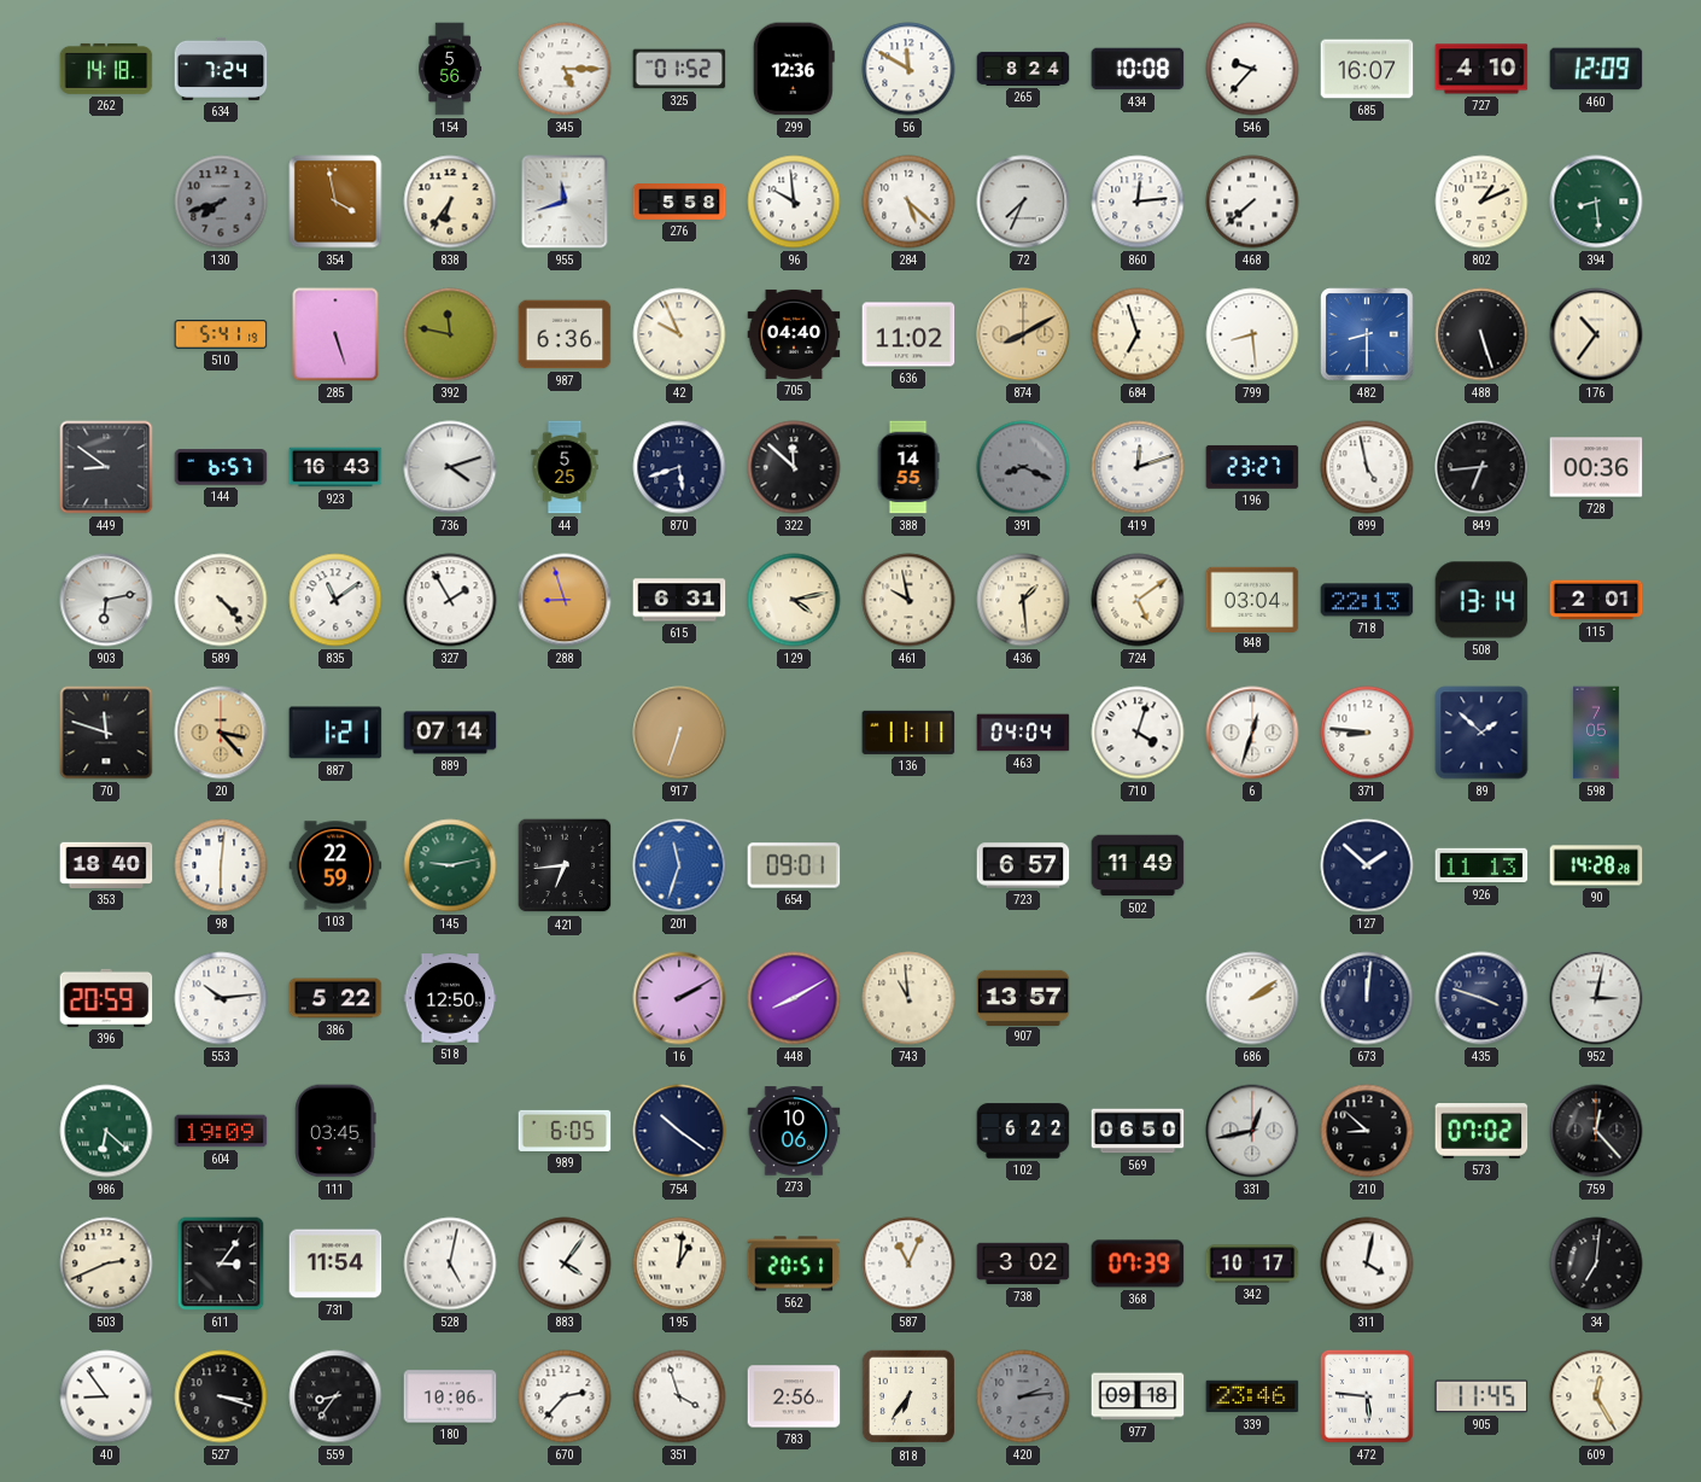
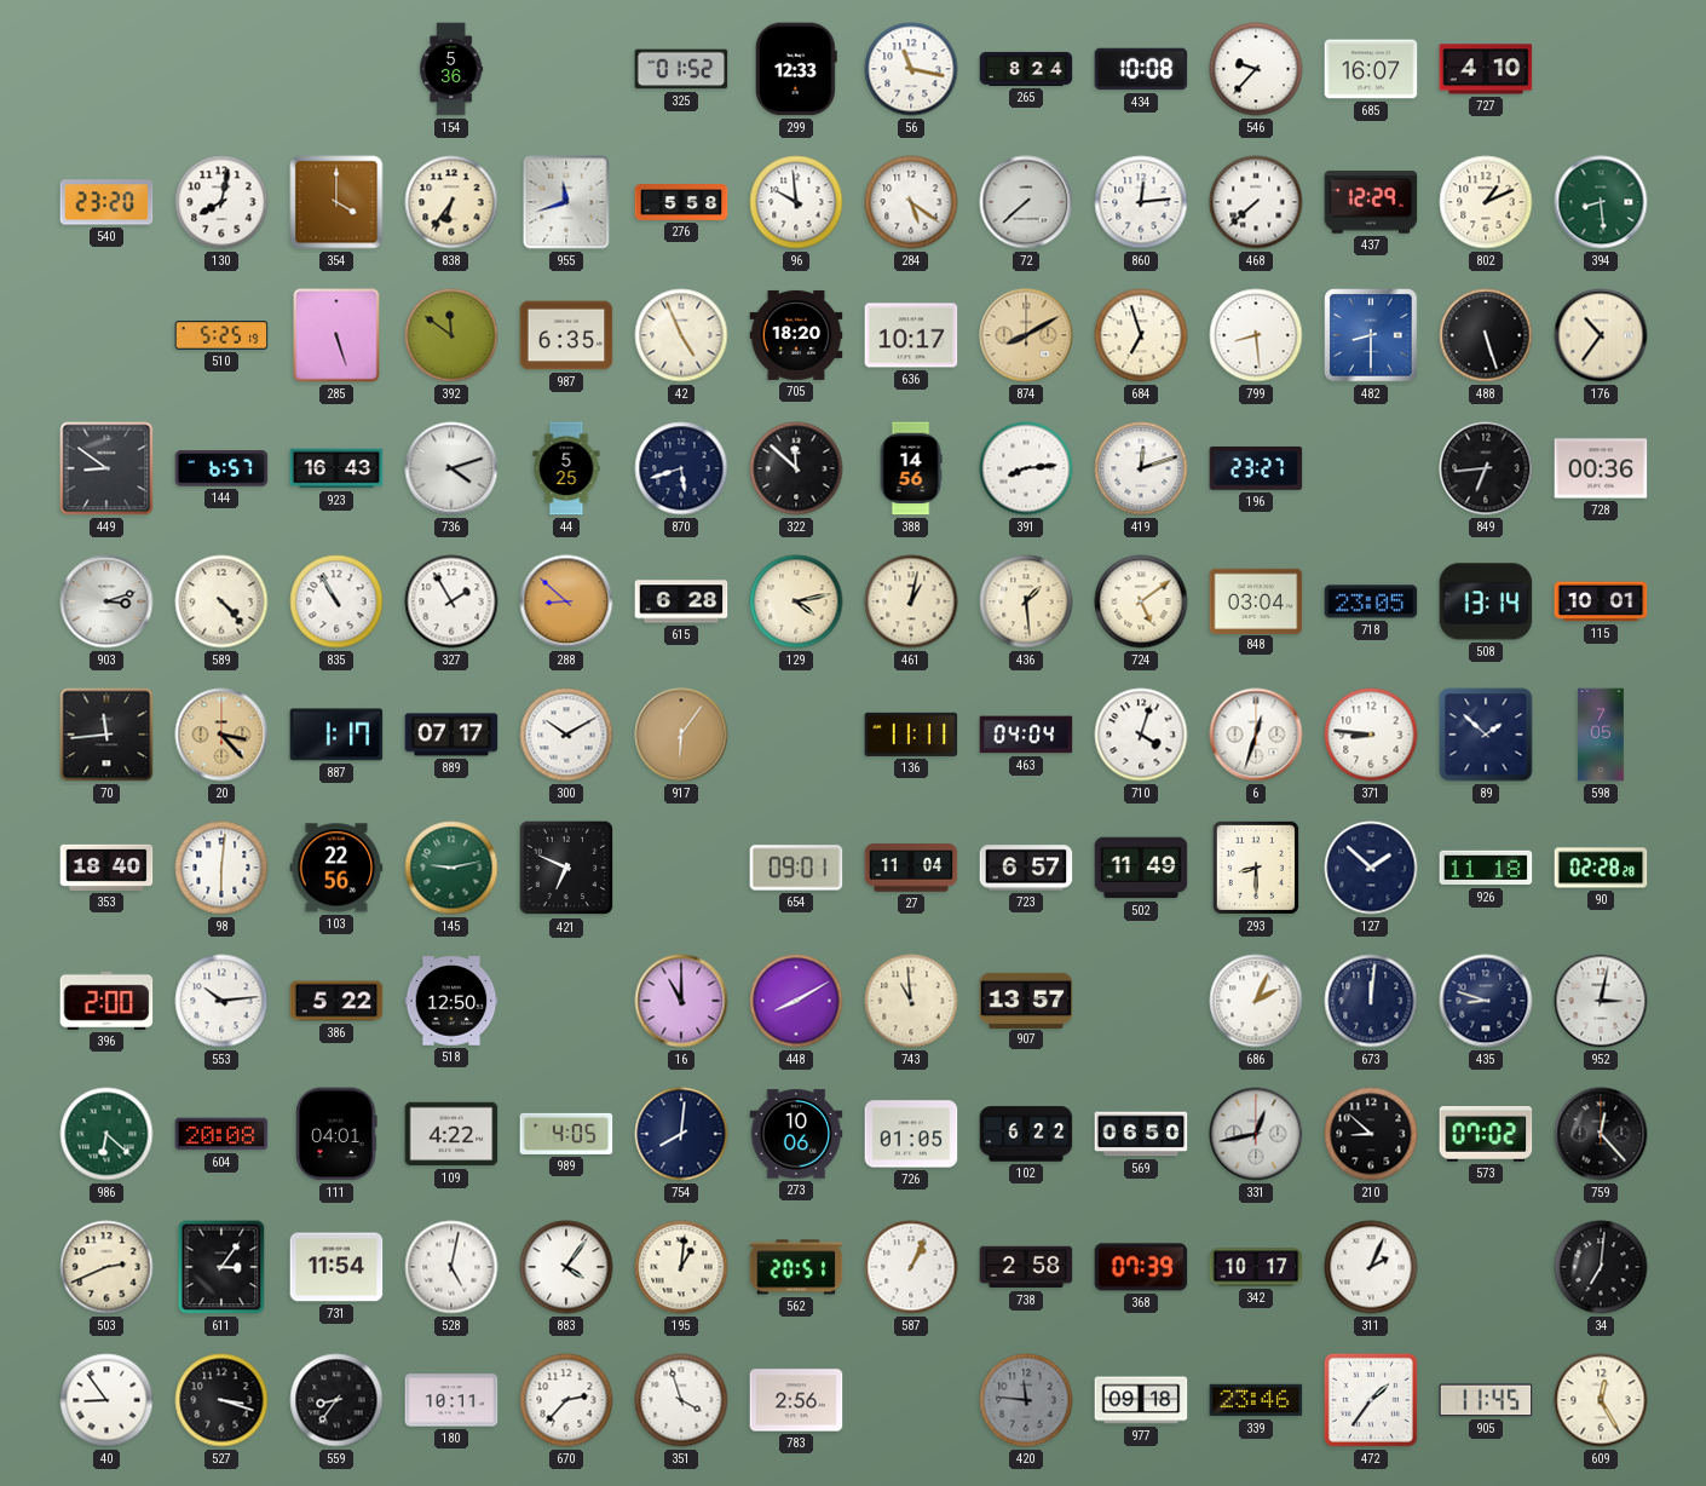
262: 14:18 -> none
634: 7:24 -> none
154: 5:56 -> 5:36
345: 5:15 -> none
299: 12:36 -> 12:33
56: 11:50 -> 11:17
460: 12:09 -> none
540: none -> 23:20
130: 7:42 -> 8:02
130 dial: grey -> white
354: 3:58 -> 4:00
284: 5:22 -> 5:21
72: 7:34 -> 7:38
437: none -> 12:29
510: 5:41 -> 5:25
392: 11:47 -> 11:51
987: 6:36 -> 6:35
42: 9:56 -> 4:56
705: 04:40 -> 18:20
636: 11:02 -> 10:17
388: 14:55 -> 14:56
391: 8:19 -> 8:14
391 dial: grey -> white
899: 4:58 -> none
903: 6:13 -> 3:12
835: 11:09 -> 10:55
288: 8:57 -> 8:52
615: 6:31 -> 6:28
461: 9:58 -> 1:02
718: 22:13 -> 23:05
115: 2:01 -> 10:01
70: 11:48 -> 11:44
887: 1:21 -> 1:17
889: 07:14 -> 07:17
300: none -> 10:10
917: 6:33 -> 6:06
103: 22:59 -> 22:56
421: 6:44 -> 6:49
201: 11:33 -> none
27: none -> 11:04
293: none -> 8:30
926: 11:13 -> 11:18
90: 14:28 -> 02:28
396: 20:59 -> 2:00
16: 2:10 -> 11:00
686: 2:09 -> 2:04
435: 3:48 -> 8:48
604: 19:09 -> 20:08
111: 03:45 -> 04:01
109: none -> 4:22
989: 6:05 -> 4:05
754: 10:21 -> 8:01
726: none -> 01:05
587: 11:04 -> 1:04
738: 3:02 -> 2:58
311: 4:02 -> 2:04
180: 10:06 -> 10:11
818: 6:36 -> none
420: 2:14 -> 11:46
472: 5:46 -> 1:36
